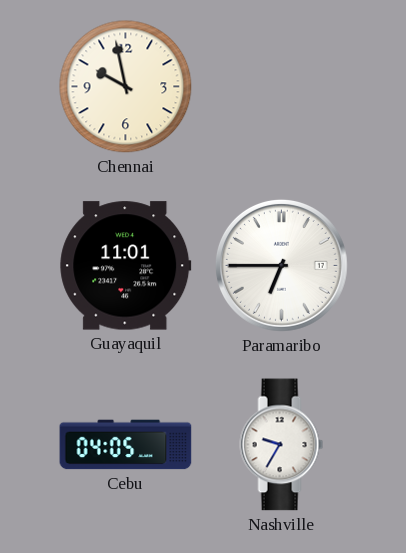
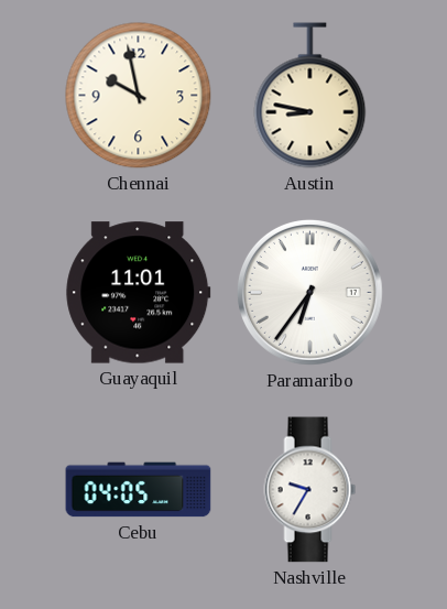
Austin: none -> 8:47
Paramaribo: 6:45 -> 6:36
